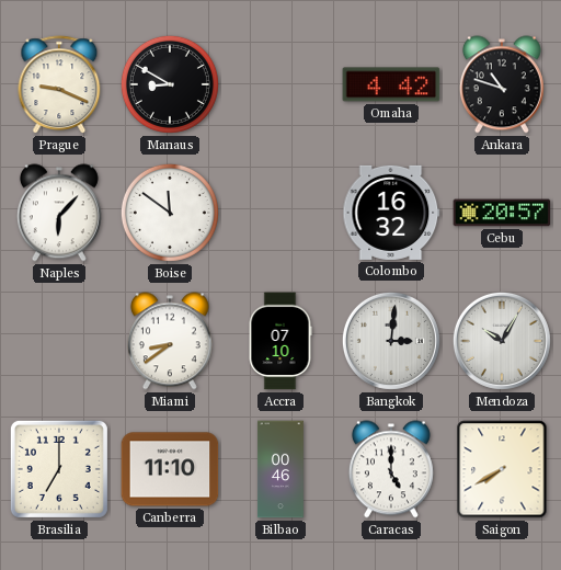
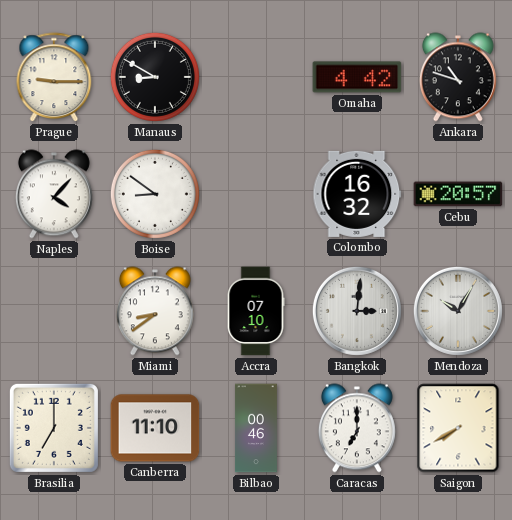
Prague: 9:19 -> 9:15
Naples: 6:07 -> 4:07
Boise: 11:51 -> 8:51
Caracas: 5:00 -> 7:00
